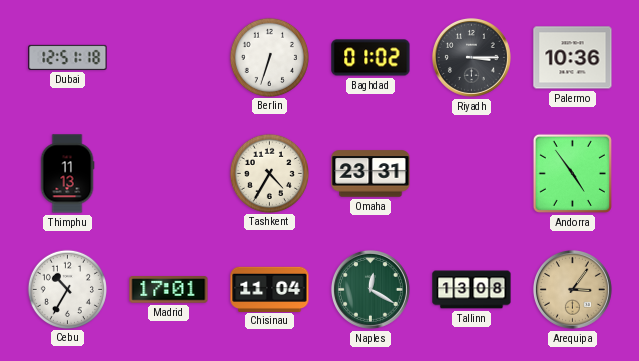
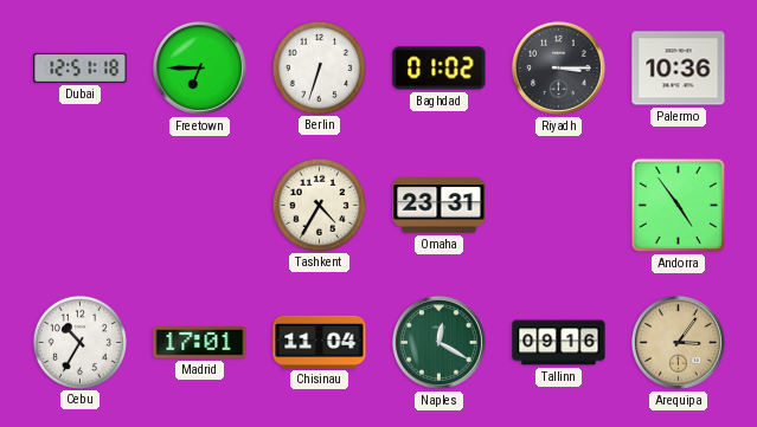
Freetown: none -> 6:45
Thimphu: 11:13 -> none
Tallinn: 13:08 -> 09:16
